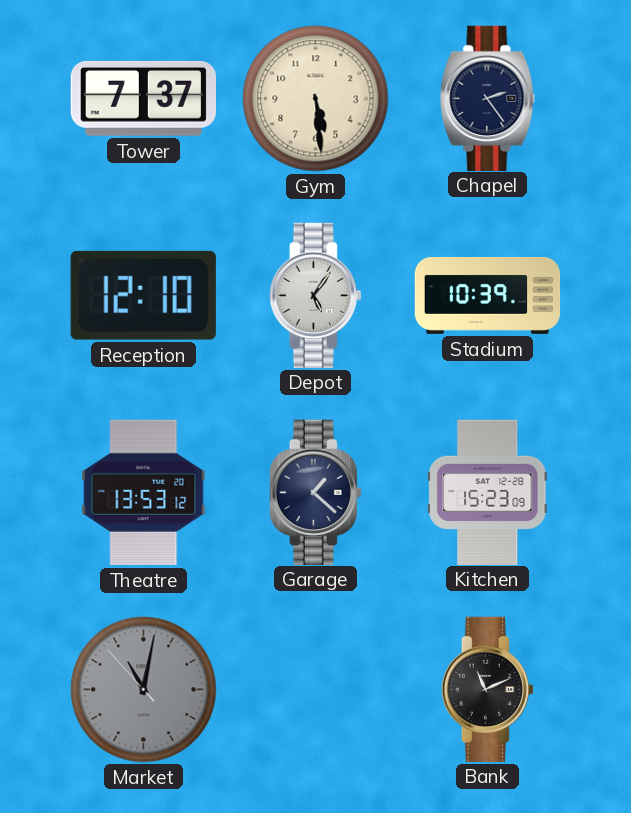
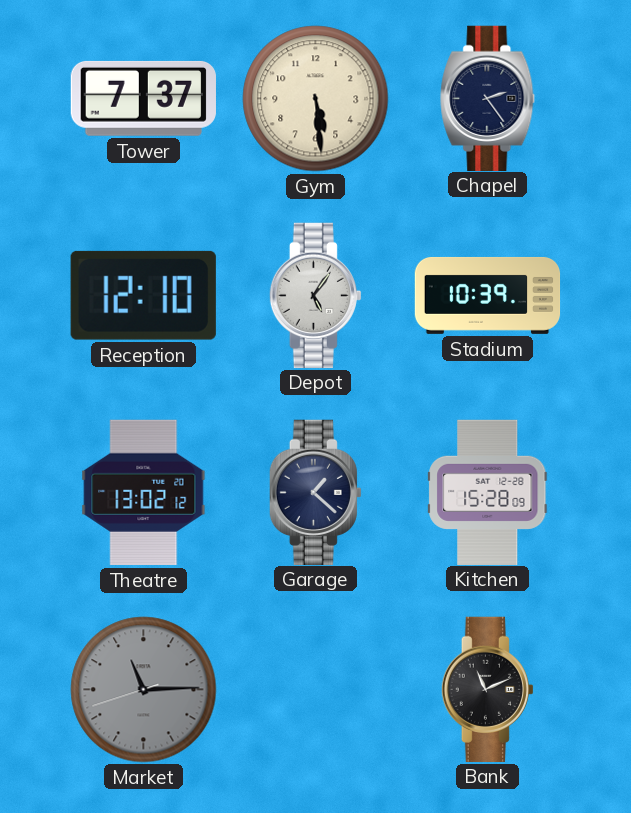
Theatre: 13:53 -> 13:02
Kitchen: 15:23 -> 15:28
Market: 11:01 -> 11:14
